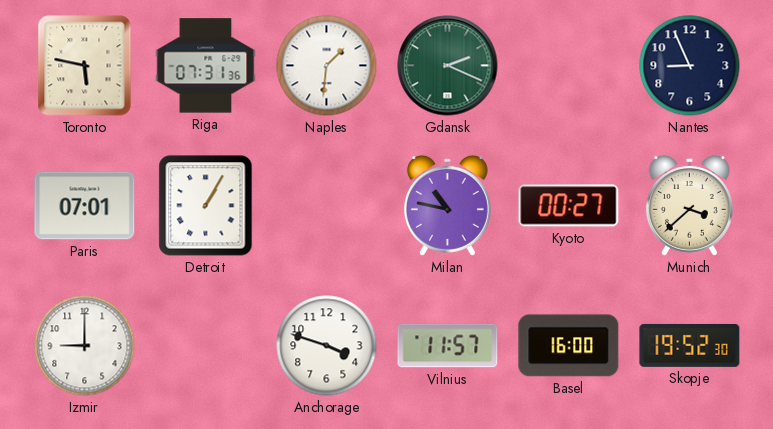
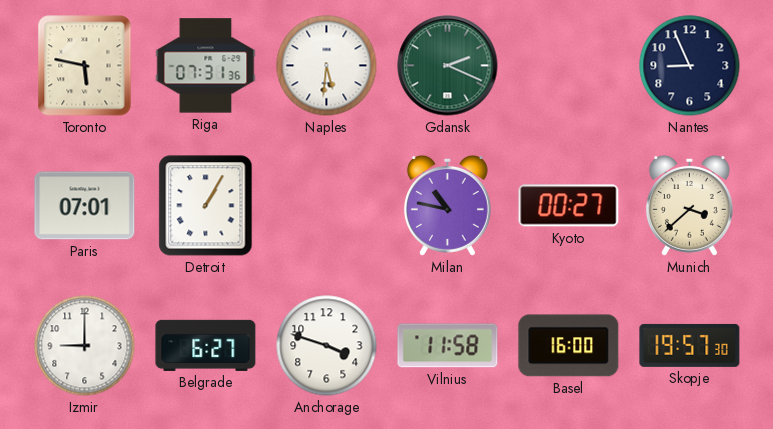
Naples: 1:31 -> 5:31
Belgrade: none -> 6:27
Vilnius: 11:57 -> 11:58
Skopje: 19:52 -> 19:57
